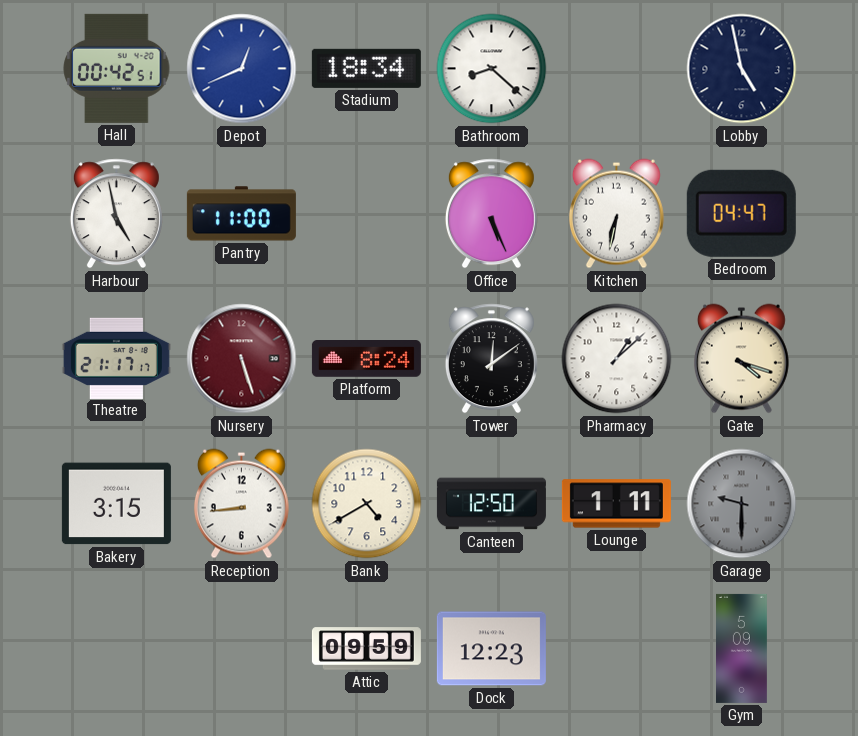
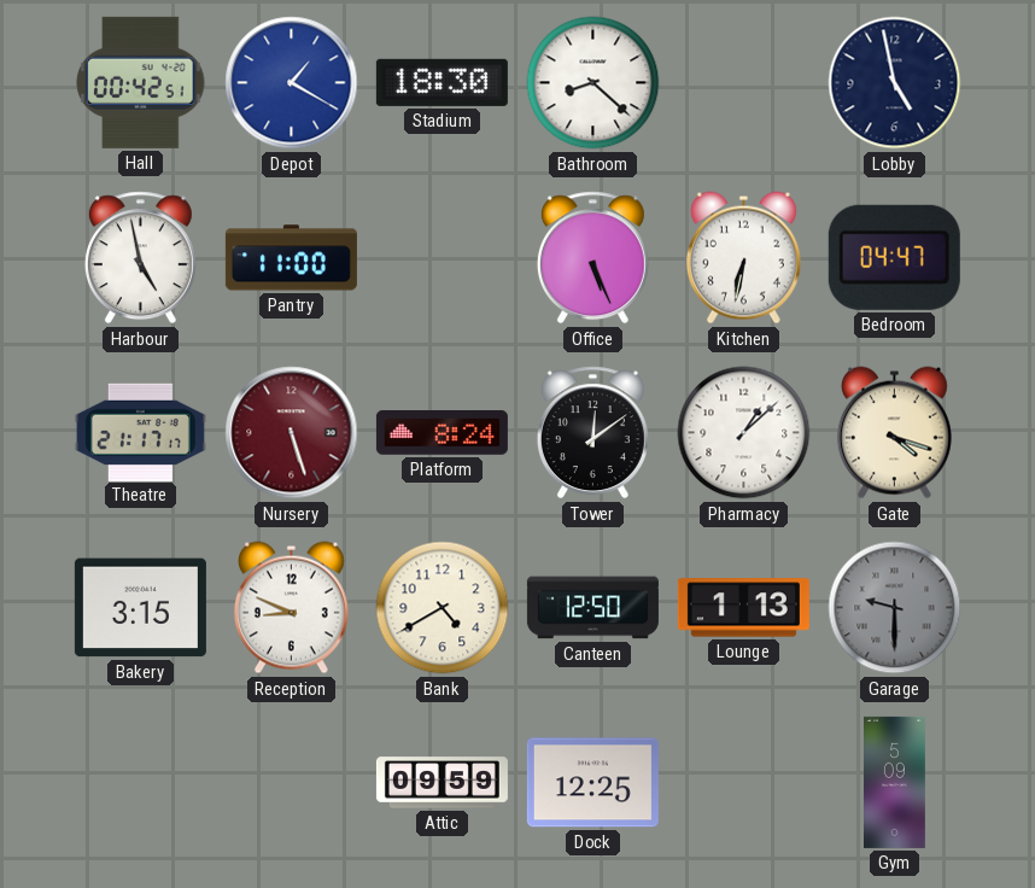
Depot: 12:41 -> 1:20
Stadium: 18:34 -> 18:30
Reception: 8:44 -> 8:49
Lounge: 1:11 -> 1:13
Dock: 12:23 -> 12:25
